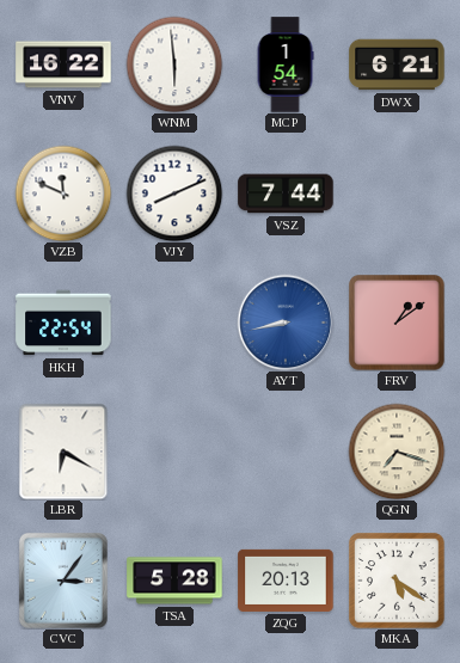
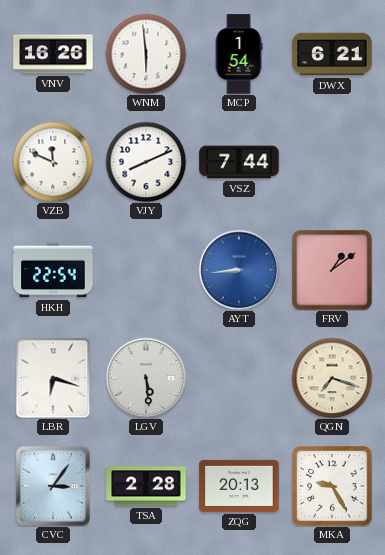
VNV: 16:22 -> 16:26
AYT: 8:43 -> 8:44
LBR: 6:20 -> 6:18
LGV: none -> 5:29
TSA: 5:28 -> 2:28
MKA: 5:21 -> 9:25
